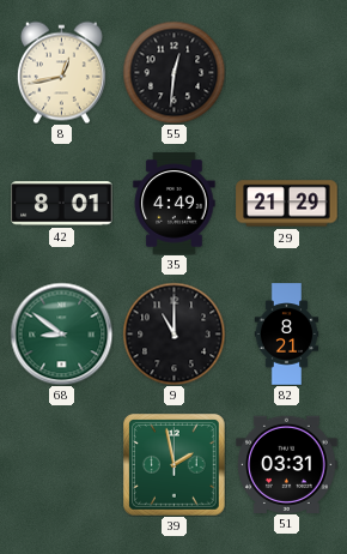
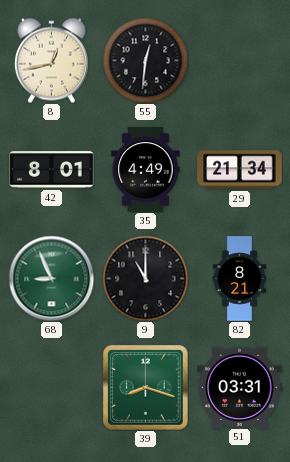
29: 21:29 -> 21:34
68: 8:51 -> 8:56
39: 1:58 -> 8:18
